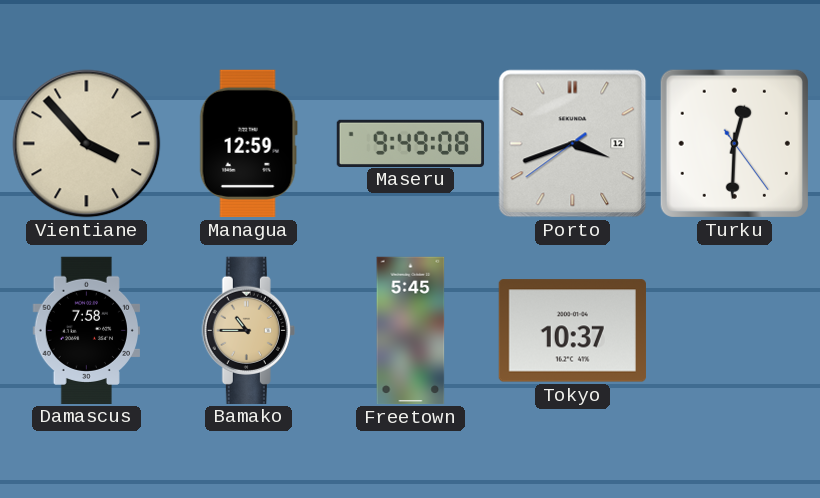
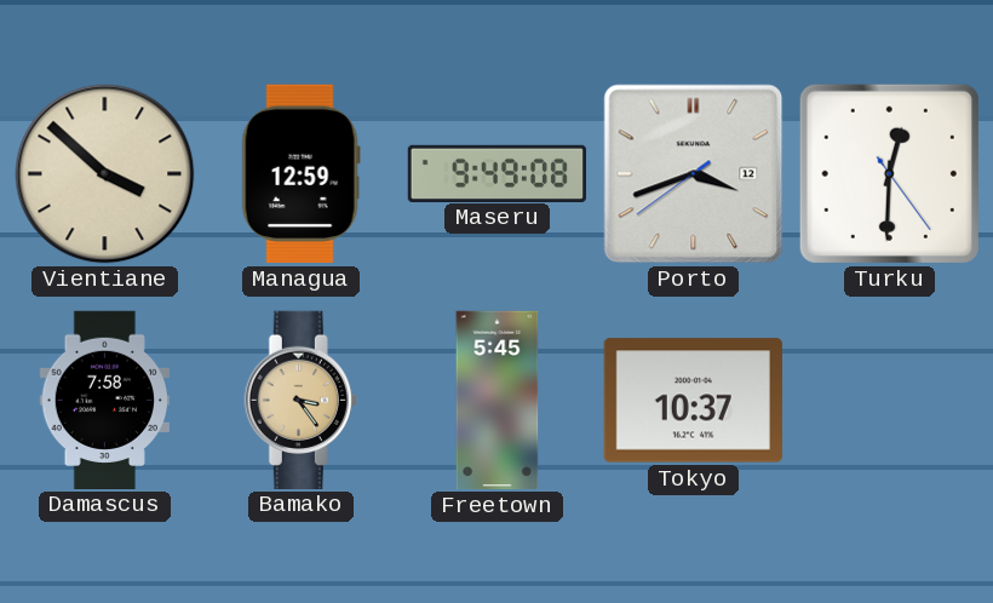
Vientiane: 3:53 -> 3:52
Bamako: 10:45 -> 3:24
